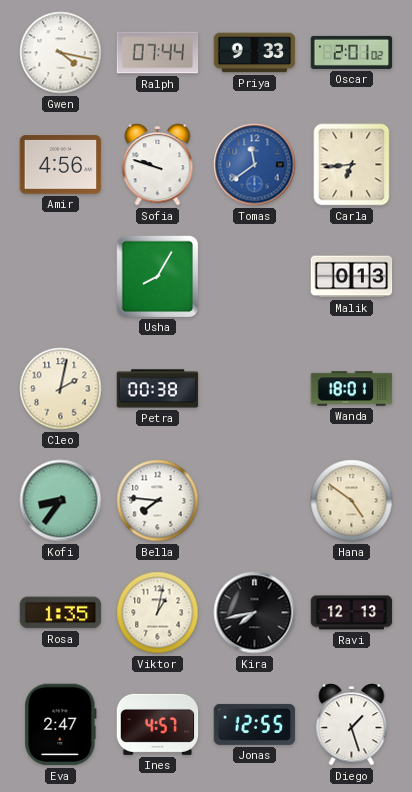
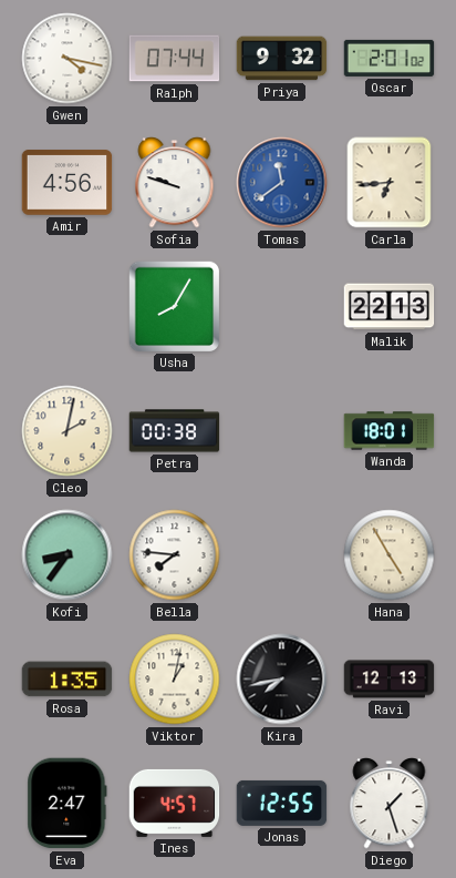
Priya: 9:33 -> 9:32
Malik: 0:13 -> 22:13
Hana: 4:51 -> 4:55
